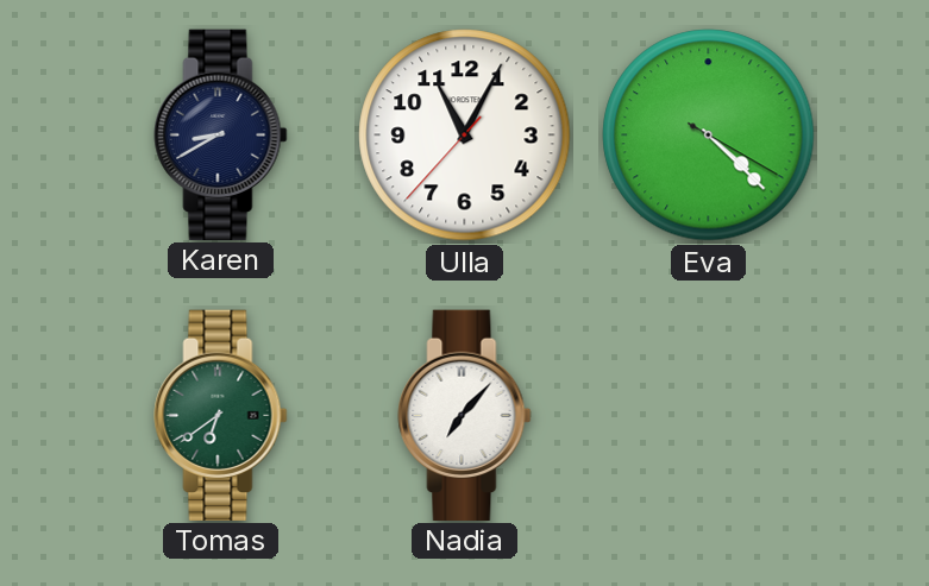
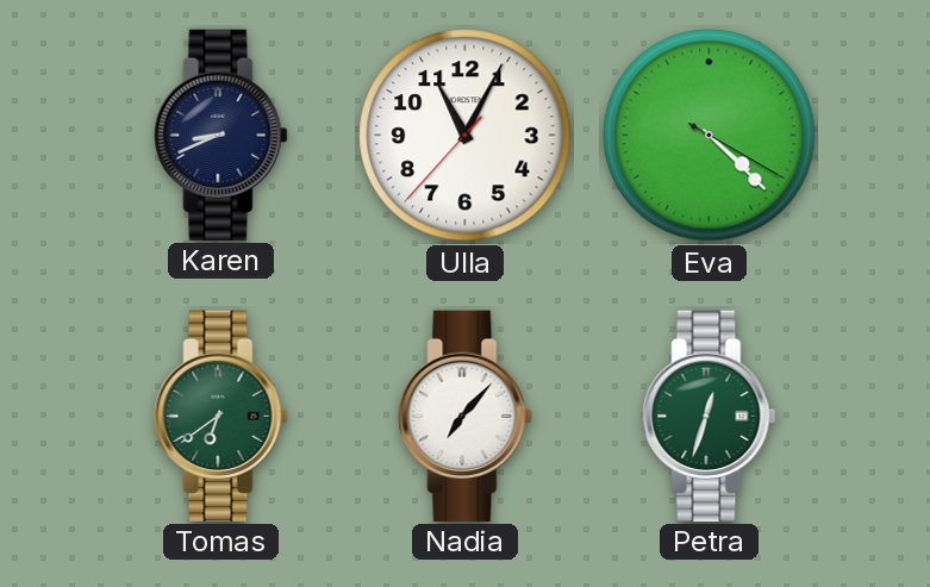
Karen: 8:40 -> 8:41
Petra: none -> 12:33
